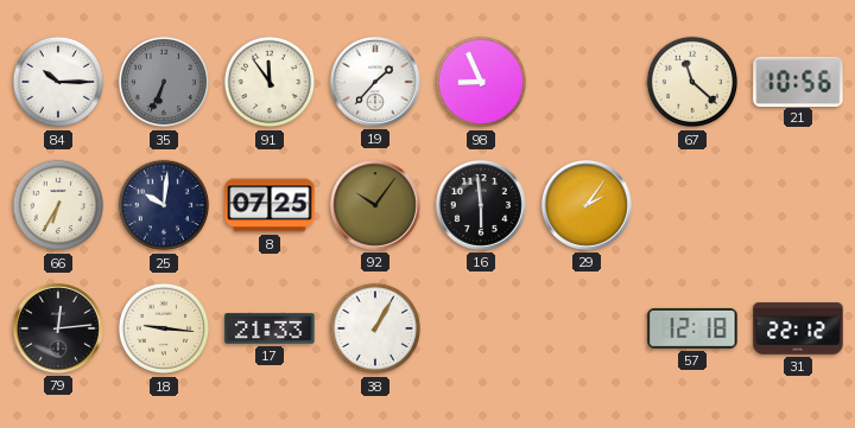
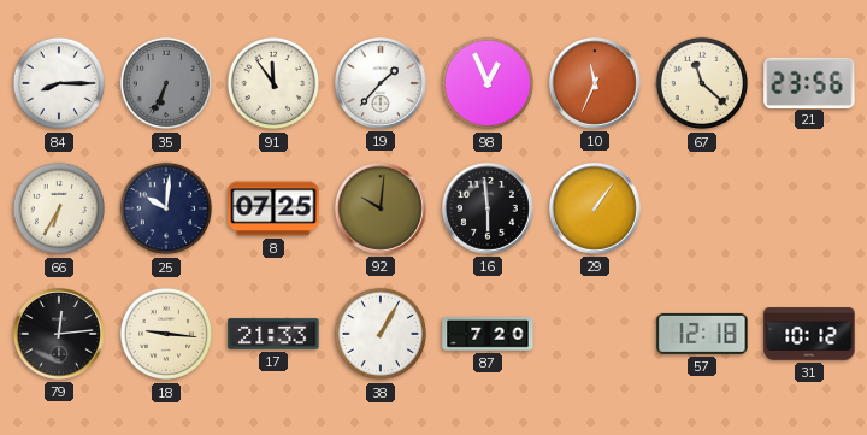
84: 10:15 -> 8:15
98: 8:56 -> 12:56
10: none -> 11:34
21: 10:56 -> 23:56
92: 10:06 -> 10:01
29: 2:06 -> 1:06
87: none -> 7:20
31: 22:12 -> 10:12
